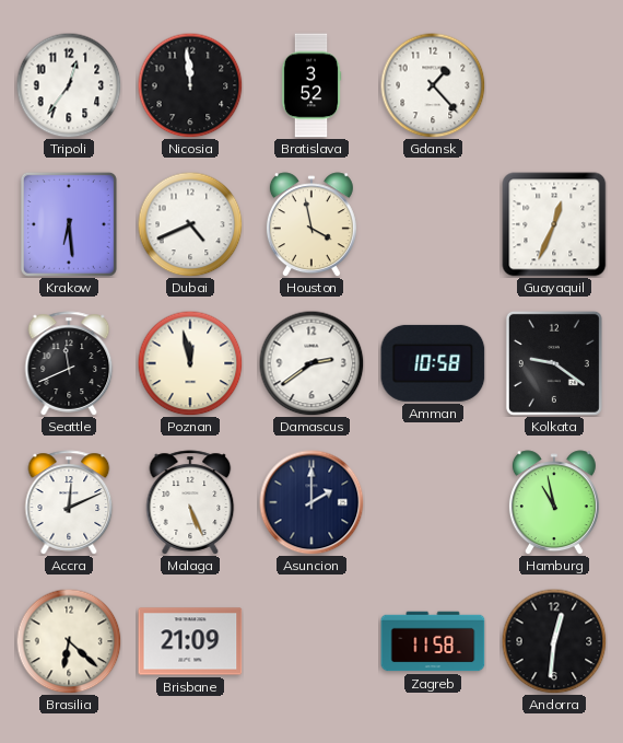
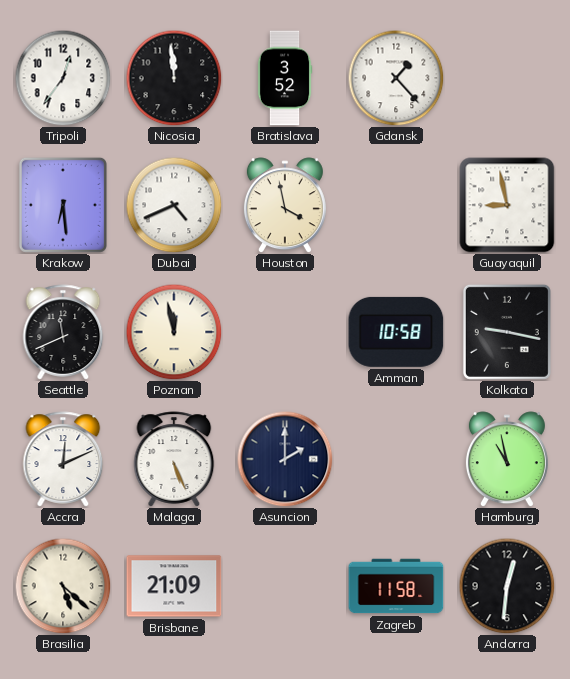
Guayaquil: 12:34 -> 8:58
Damascus: 2:39 -> none
Kolkata: 9:21 -> 9:17
Brasilia: 6:22 -> 5:22
